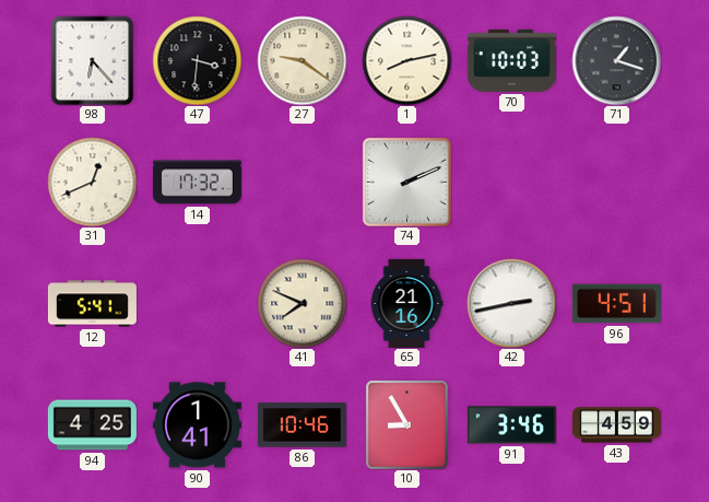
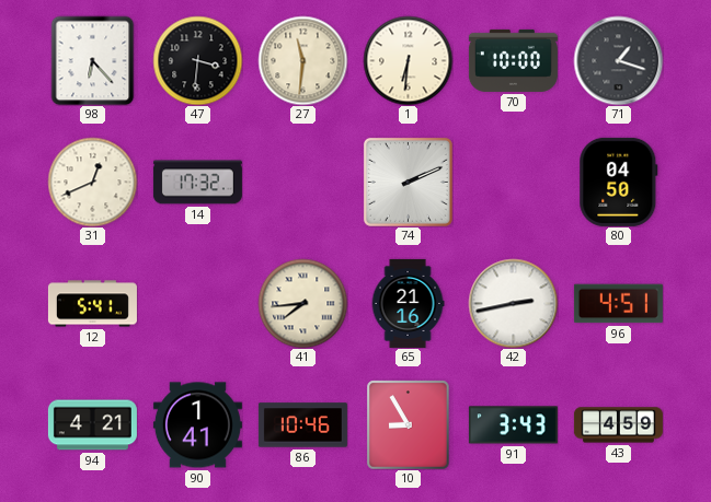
27: 9:21 -> 11:31
1: 8:13 -> 6:31
70: 10:03 -> 10:00
80: none -> 04:50
41: 7:49 -> 7:44
94: 4:25 -> 4:21
91: 3:46 -> 3:43
